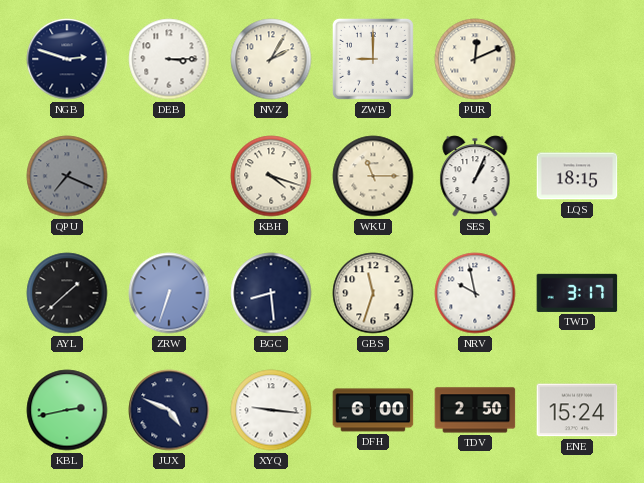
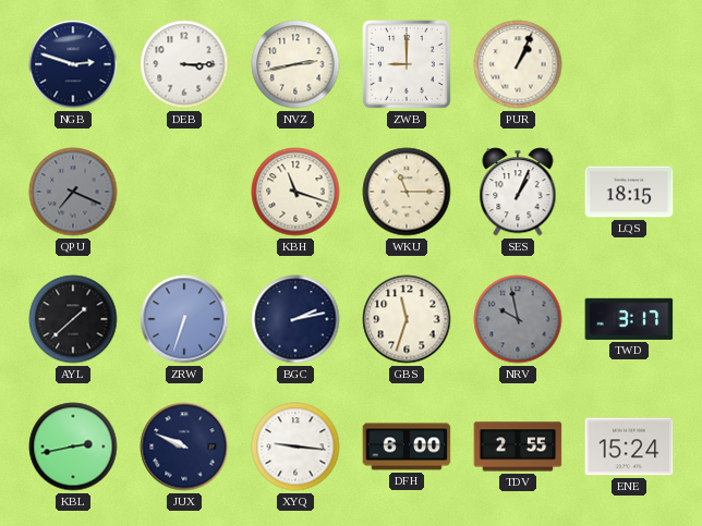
NVZ: 2:05 -> 2:43
PUR: 12:11 -> 1:04
KBH: 4:18 -> 11:18
BGC: 8:29 -> 2:13
NRV dial: white -> grey
JUX: 4:49 -> 9:49
TDV: 2:50 -> 2:55
